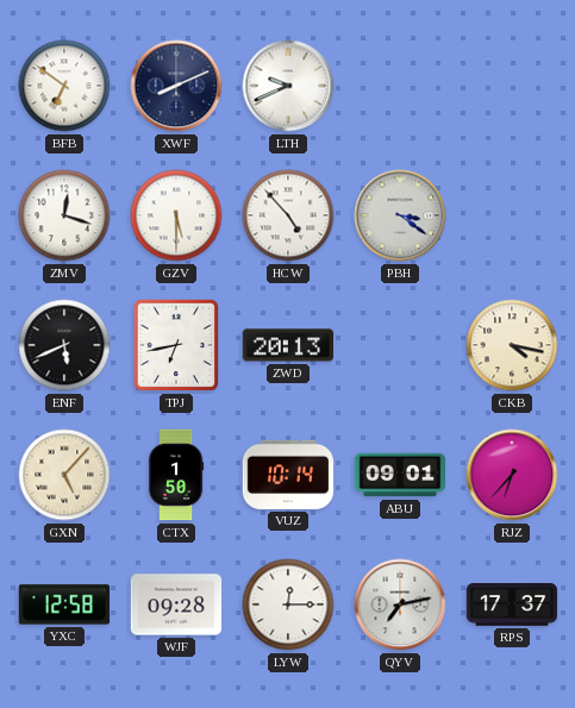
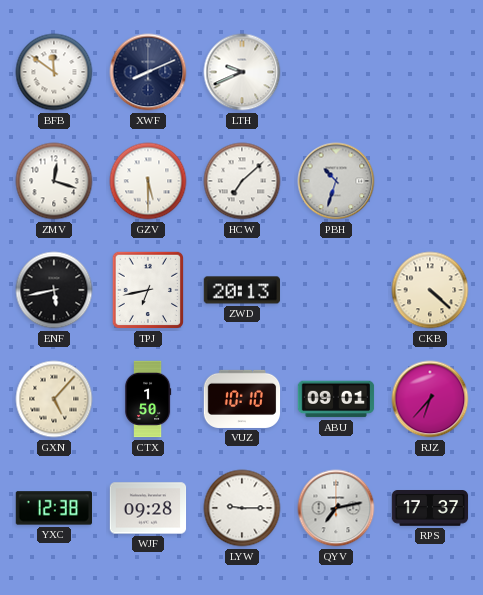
BFB: 6:51 -> 11:51
HCW: 4:53 -> 7:08
PBH: 3:21 -> 10:33
ENF: 5:41 -> 5:43
CKB: 4:17 -> 4:22
VUZ: 10:14 -> 10:10
YXC: 12:58 -> 12:38
LYW: 12:15 -> 9:15
